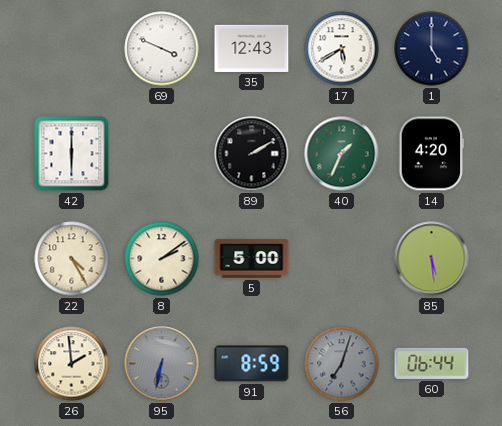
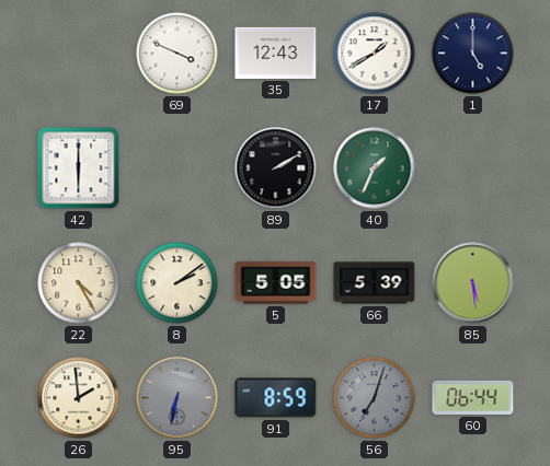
17: 5:40 -> 1:40
14: 4:20 -> none
5: 5:00 -> 5:05
66: none -> 5:39
